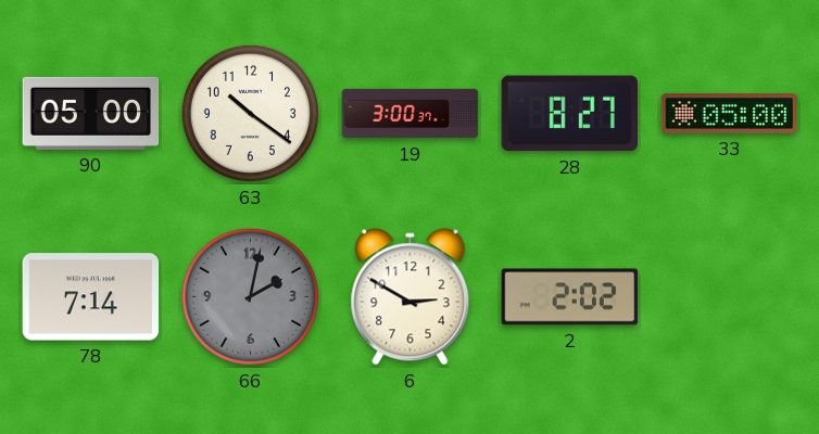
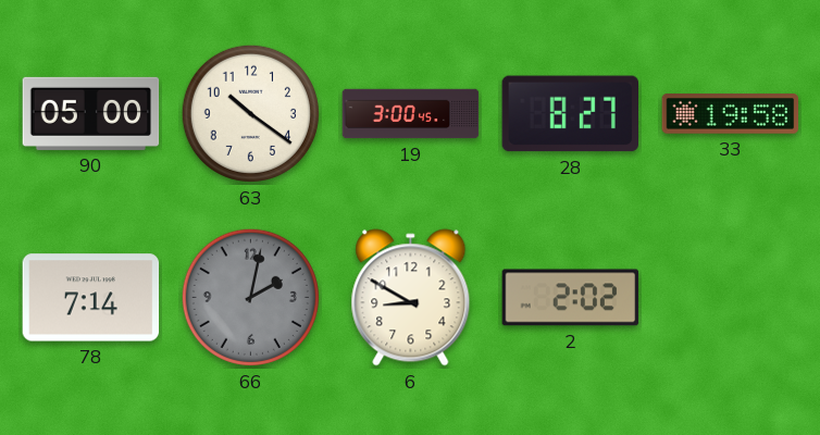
19: 3:00:37 -> 3:00:45
33: 05:00 -> 19:58
6: 2:50 -> 8:50
